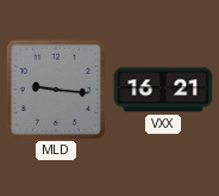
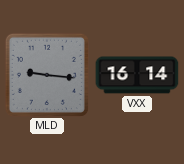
VXX: 16:21 -> 16:14
